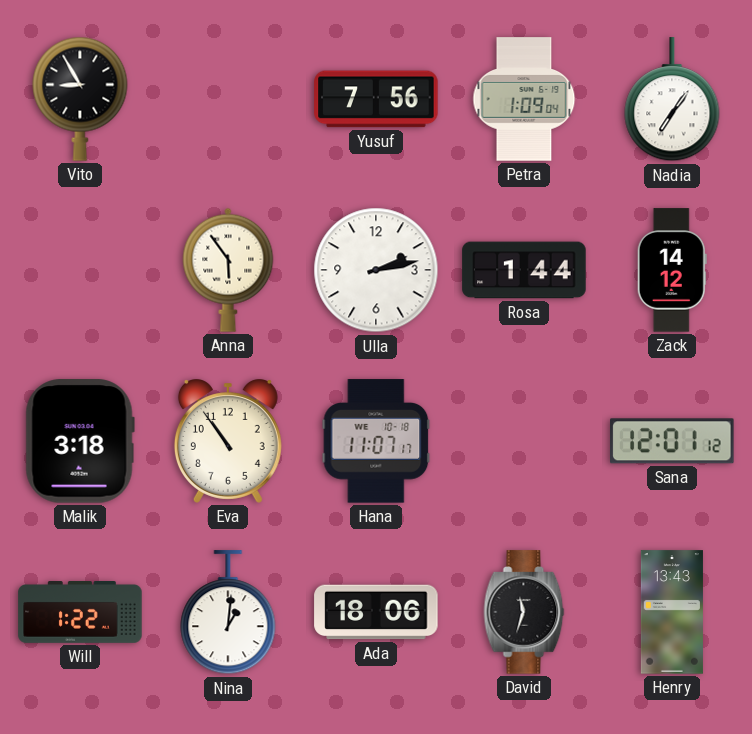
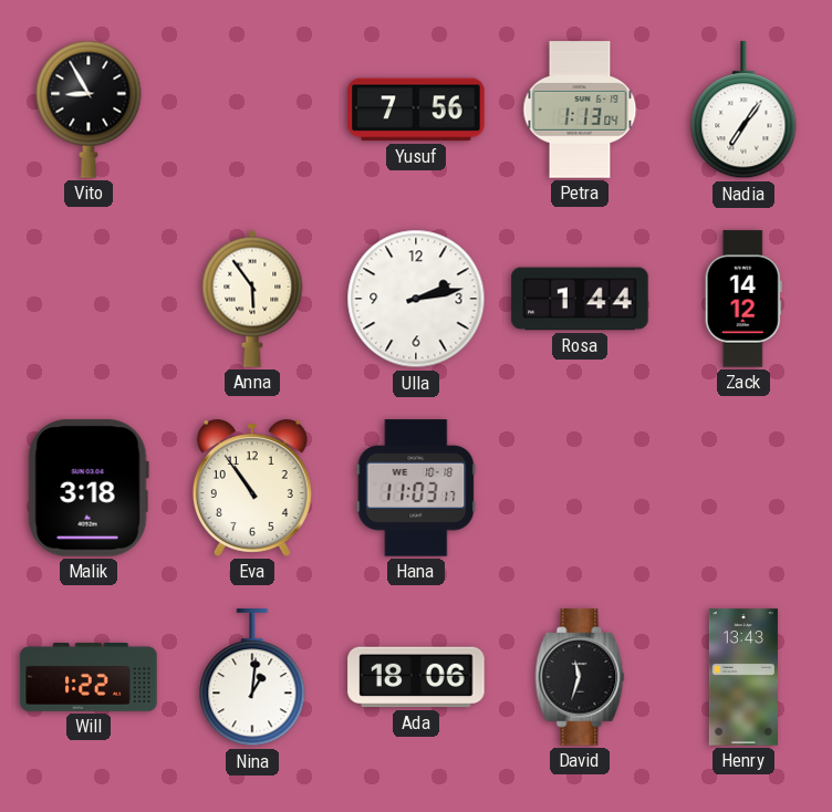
Petra: 1:09 -> 1:13
Hana: 11:07 -> 11:03
Sana: 12:01 -> none
